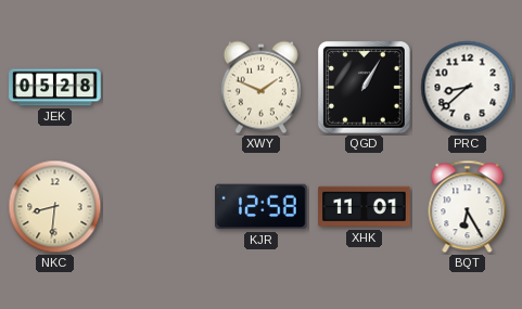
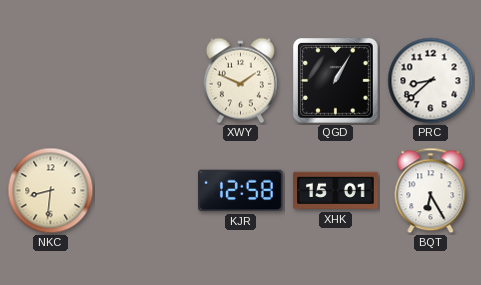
JEK: 05:28 -> none
XHK: 11:01 -> 15:01
